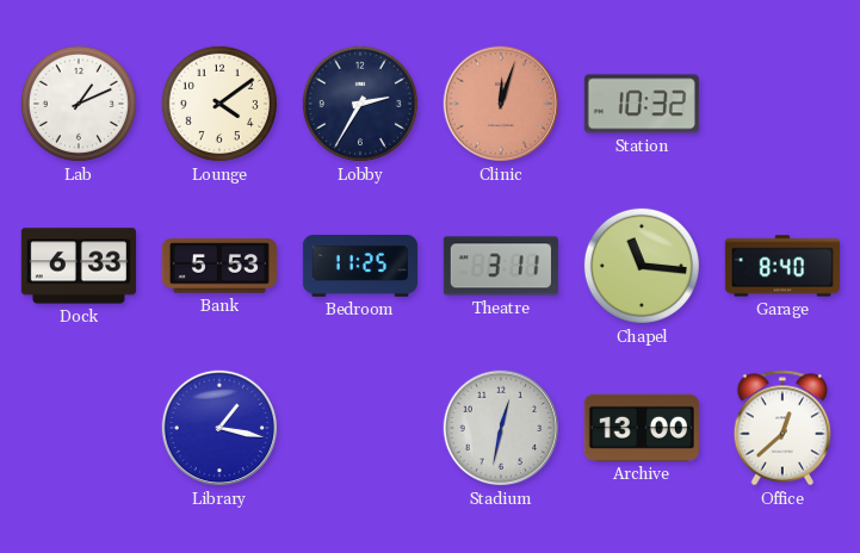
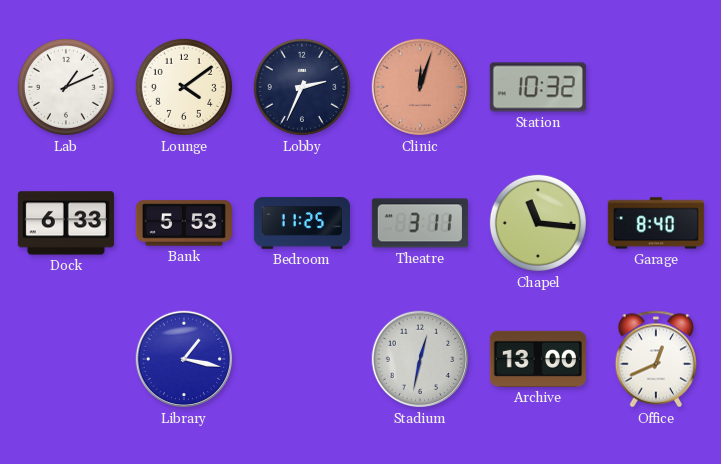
Lobby: 2:35 -> 2:34
Office: 12:38 -> 12:41
